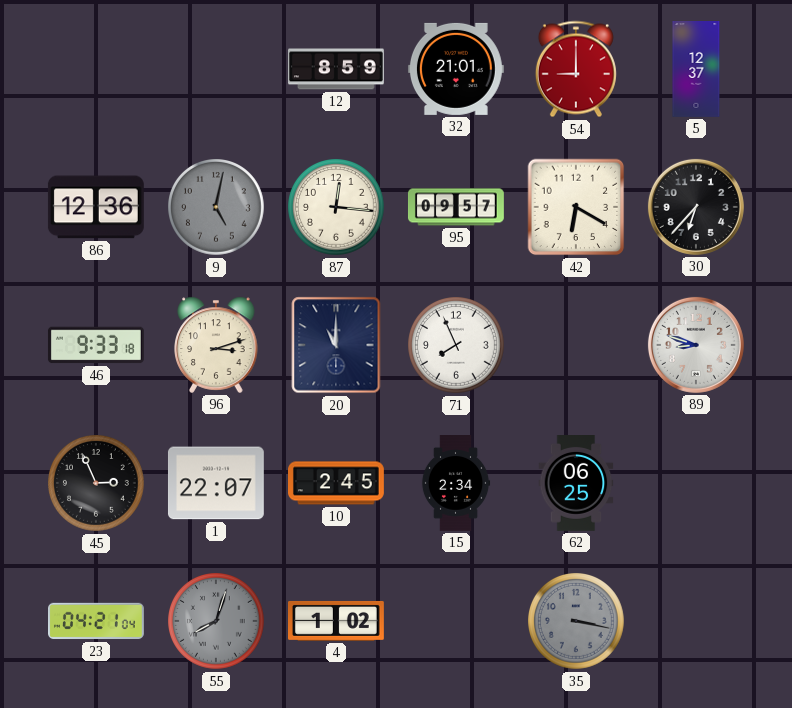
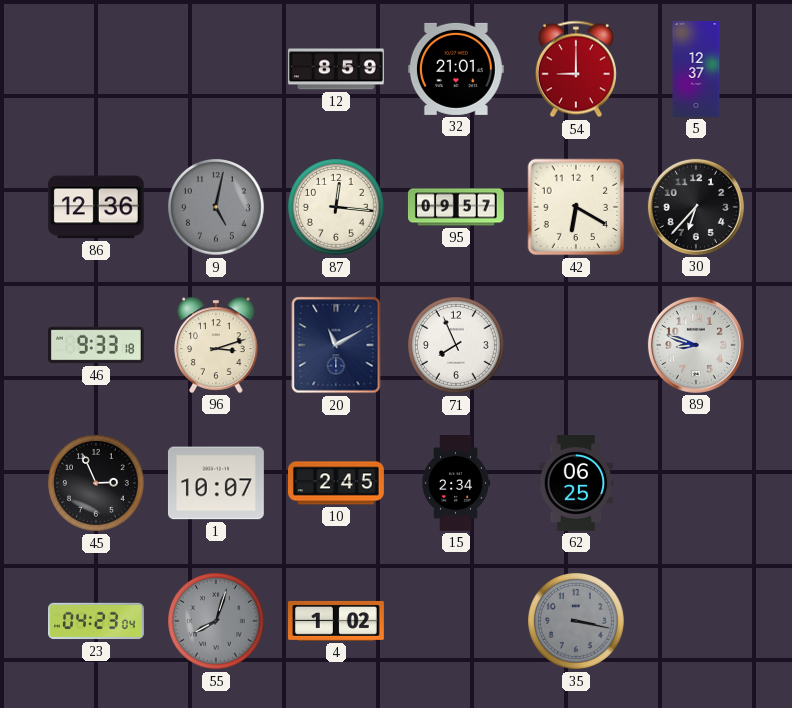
20: 11:00 -> 11:10
1: 22:07 -> 10:07
23: 04:21 -> 04:23
